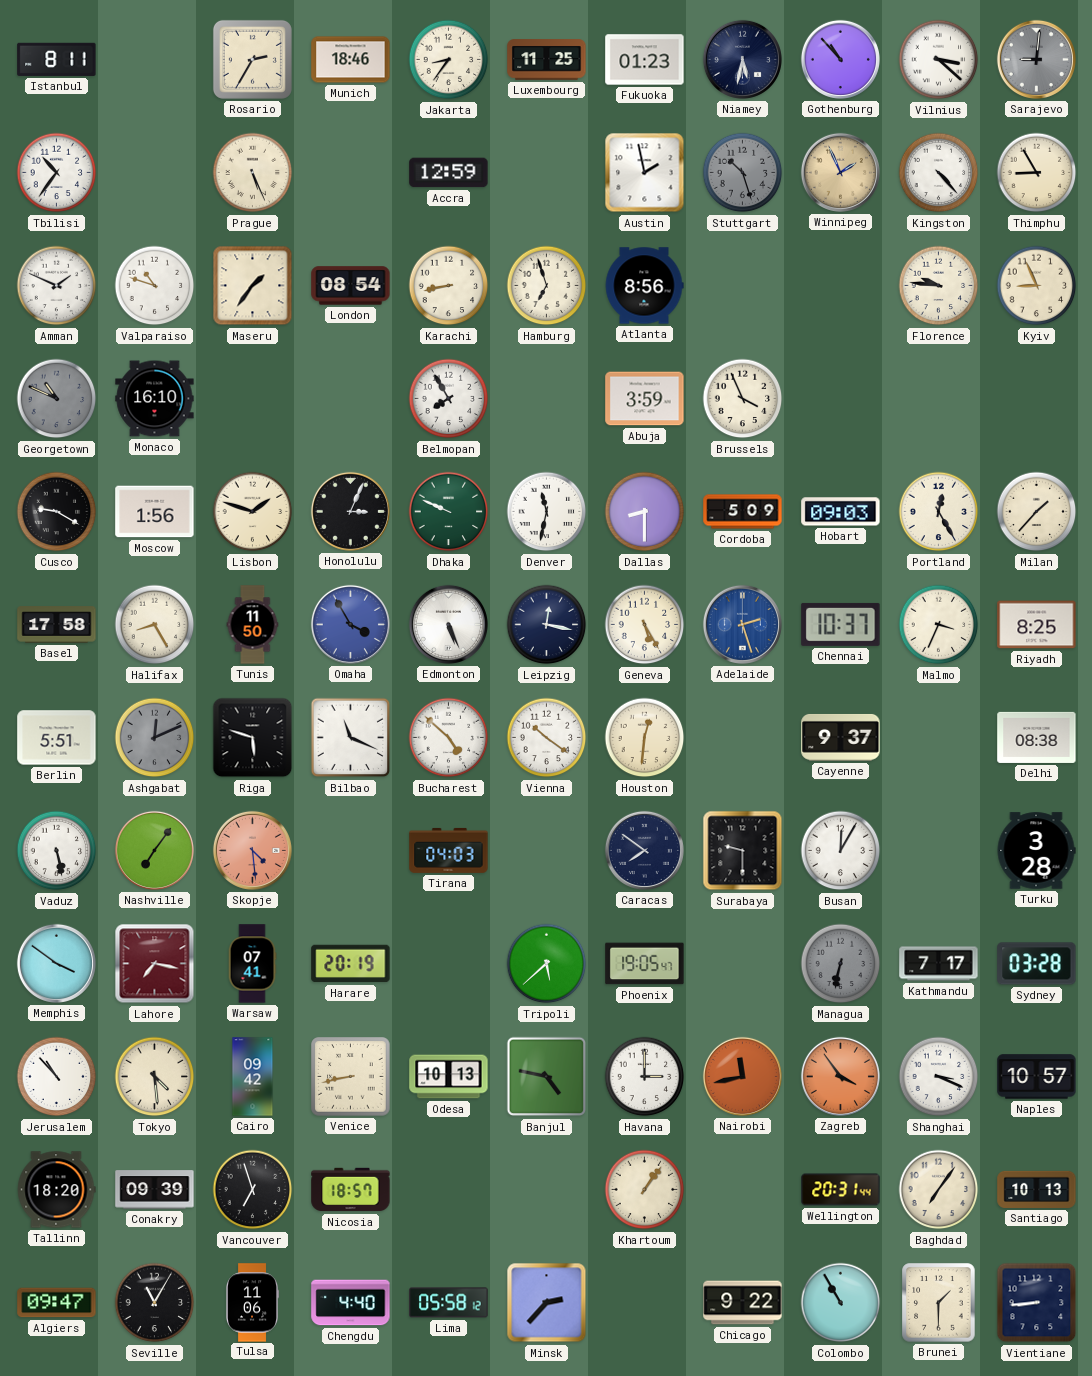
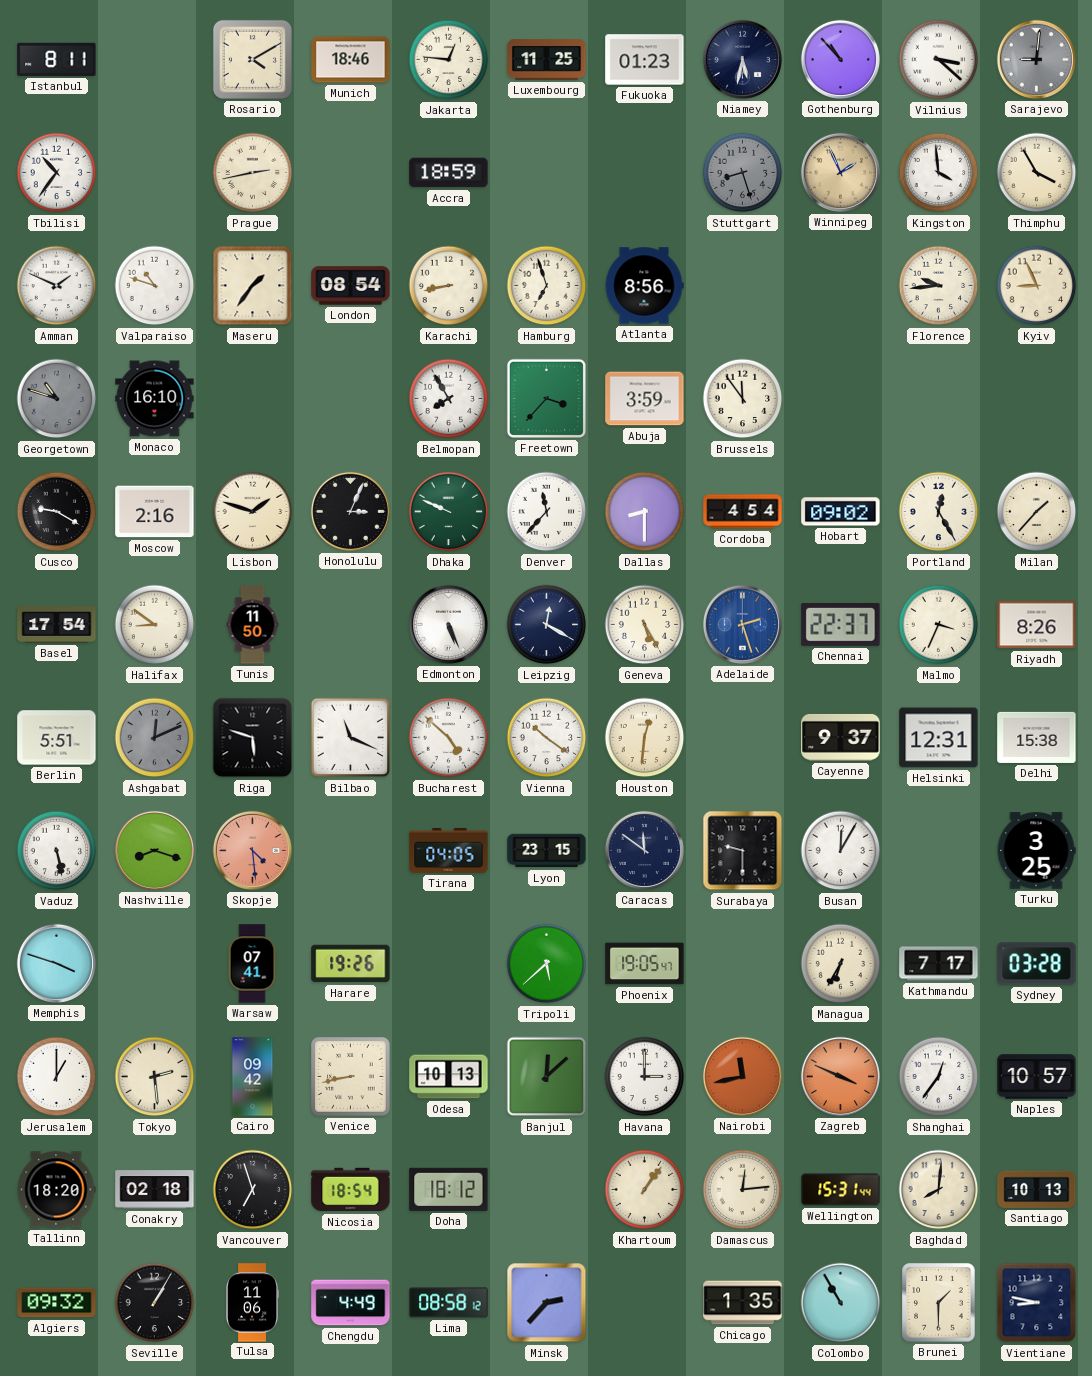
Rosario: 2:35 -> 4:10
Jakarta: 8:36 -> 12:46
Prague: 5:26 -> 2:43
Accra: 12:59 -> 18:59
Austin: 1:58 -> none
Stuttgart: 10:27 -> 8:27
Kingston: 4:23 -> 3:59
Thimphu: 8:55 -> 3:55
Florence: 9:46 -> 9:44
Georgetown: 10:49 -> 10:48
Freetown: none -> 3:37
Brussels: 3:56 -> 11:54
Moscow: 1:56 -> 2:16
Denver: 11:32 -> 11:37
Cordoba: 5:09 -> 4:54
Hobart: 09:03 -> 09:02
Basel: 17:58 -> 17:54
Halifax: 8:25 -> 8:51
Omaha: 3:55 -> none
Leipzig: 12:17 -> 12:20
Chennai: 10:37 -> 22:37
Riyadh: 8:25 -> 8:26
Helsinki: none -> 12:31
Delhi: 08:38 -> 15:38
Nashville: 7:06 -> 8:18
Tirana: 04:03 -> 04:05
Lyon: none -> 23:15
Caracas: 7:51 -> 11:51
Turku: 3:28 -> 3:25
Memphis: 3:51 -> 3:48
Lahore: 7:17 -> none
Harare: 20:19 -> 19:26
Managua: 6:32 -> 6:35
Managua dial: grey -> cream
Jerusalem: 10:53 -> 1:00
Tokyo: 4:29 -> 2:29
Banjul: 4:47 -> 12:08
Zagreb: 3:54 -> 3:49
Shanghai: 3:19 -> 12:36
Conakry: 09:39 -> 02:18
Nicosia: 18:57 -> 18:54
Doha: none -> 18:12
Damascus: none -> 12:14
Wellington: 20:31 -> 15:31
Baghdad: 7:06 -> 8:01
Algiers: 09:47 -> 09:32
Seville: 11:05 -> 1:05
Chengdu: 4:40 -> 4:49
Lima: 05:58 -> 08:58
Chicago: 9:22 -> 1:35
Vientiane: 8:44 -> 8:47
